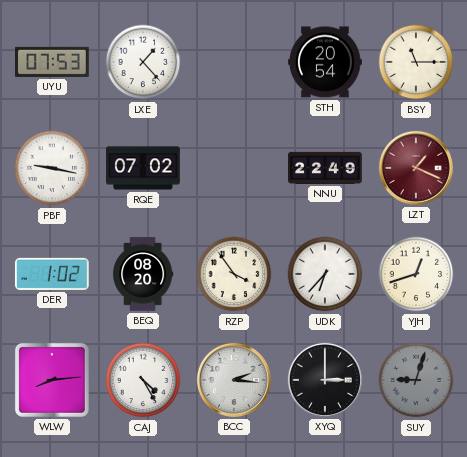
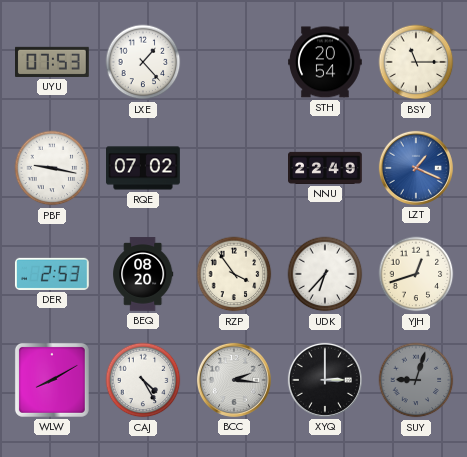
LZT dial: burgundy -> blue
DER: 1:02 -> 2:53
WLW: 8:14 -> 8:10
